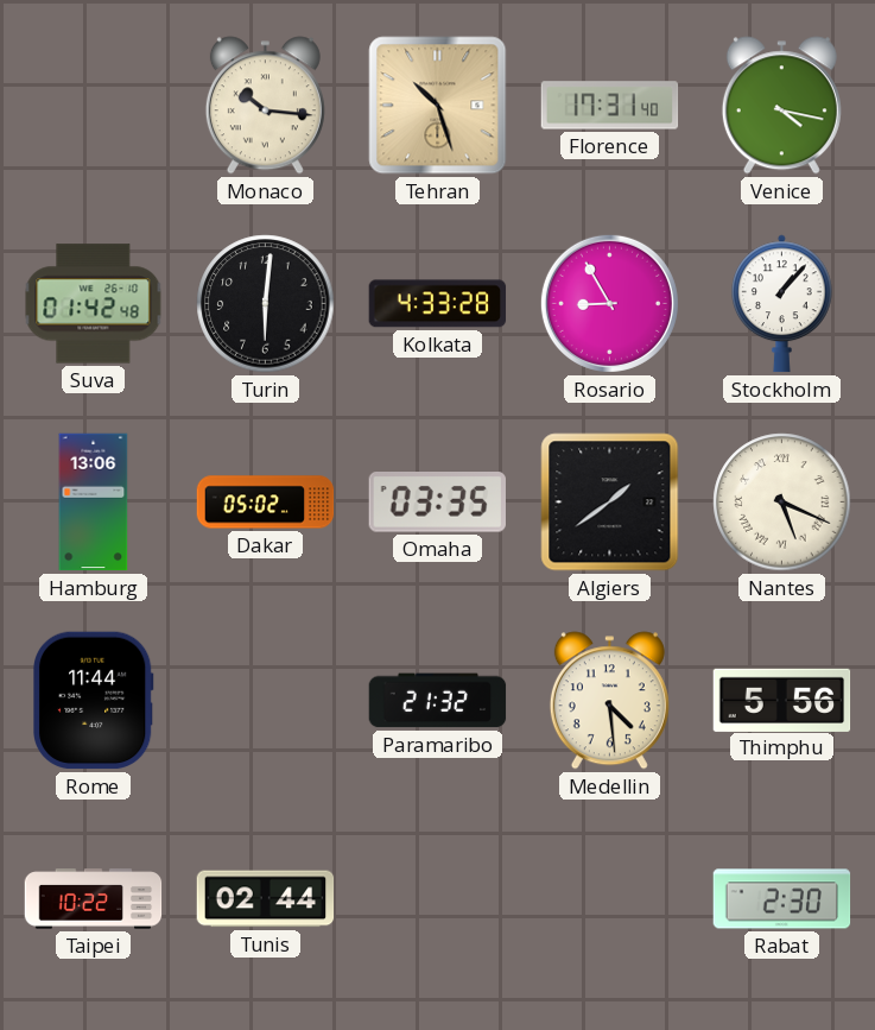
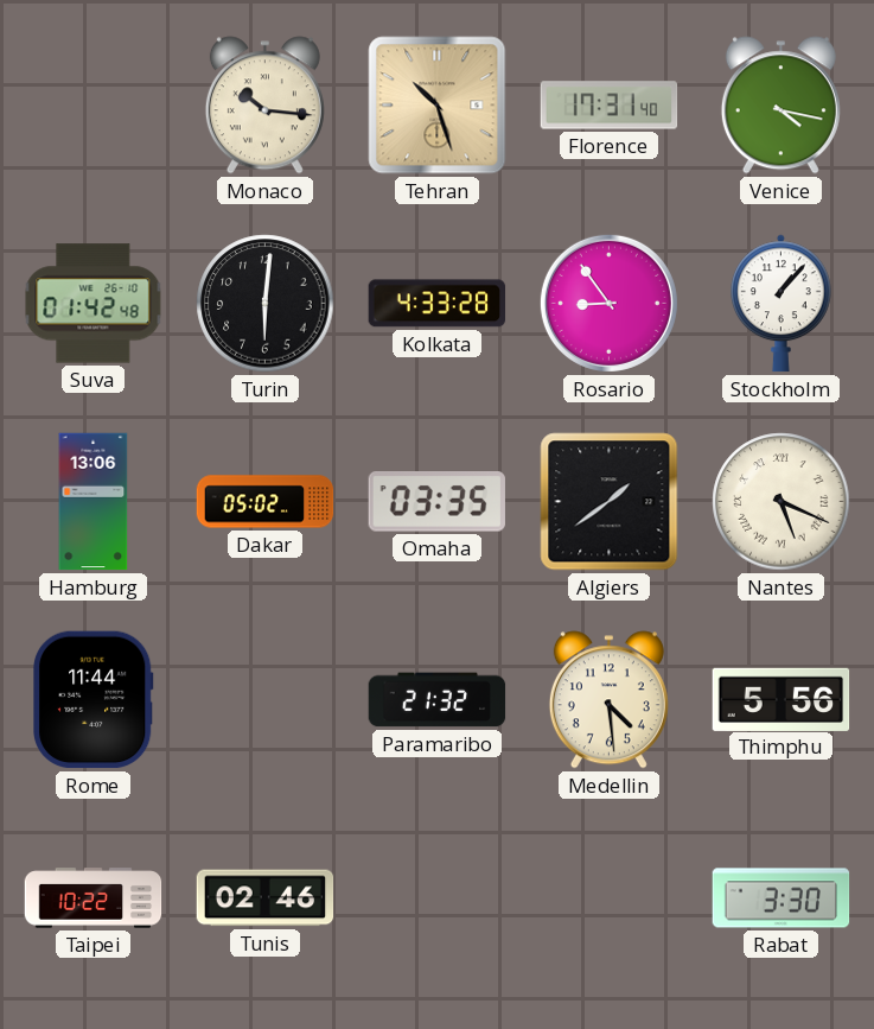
Rosario: 8:55 -> 8:54
Tunis: 02:44 -> 02:46
Rabat: 2:30 -> 3:30
